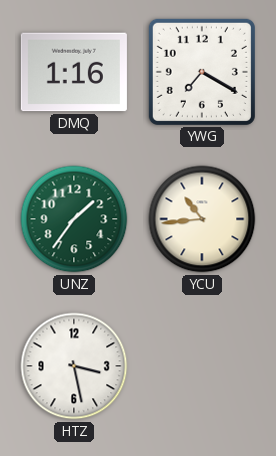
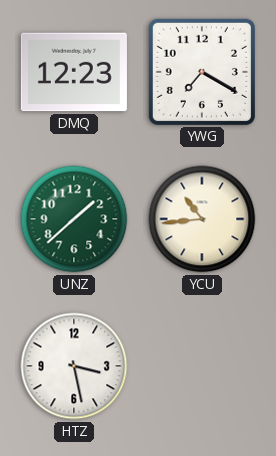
DMQ: 1:16 -> 12:23
UNZ: 1:36 -> 1:38
